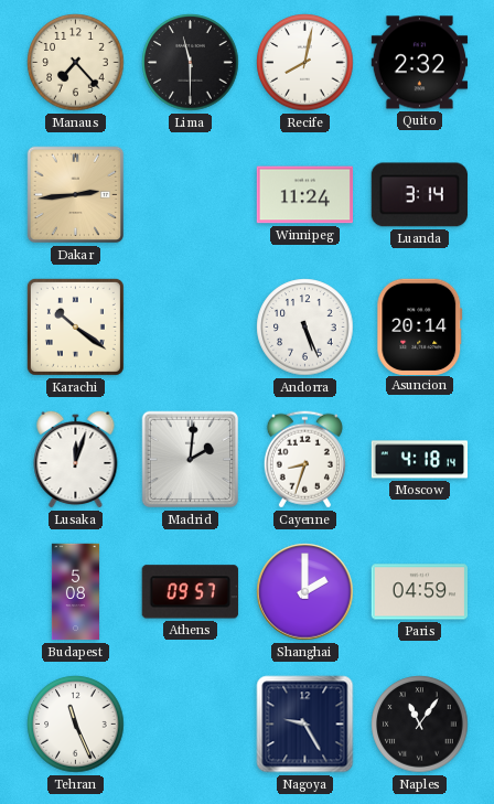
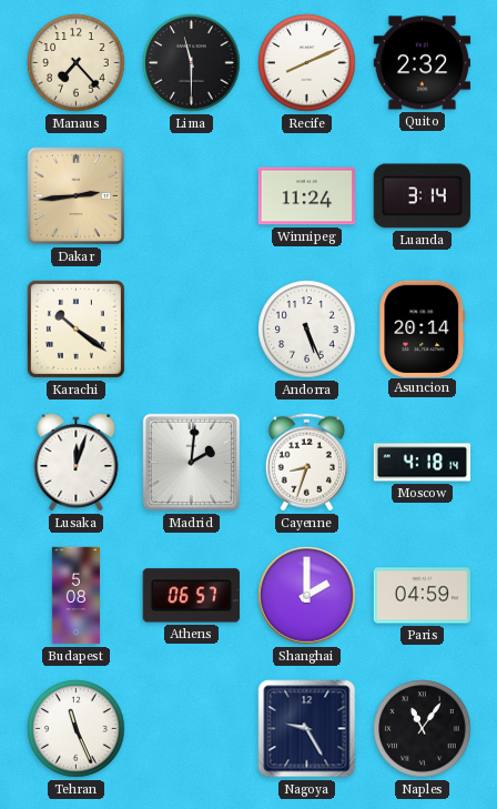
Recife: 8:02 -> 8:11
Athens: 09:57 -> 06:57
